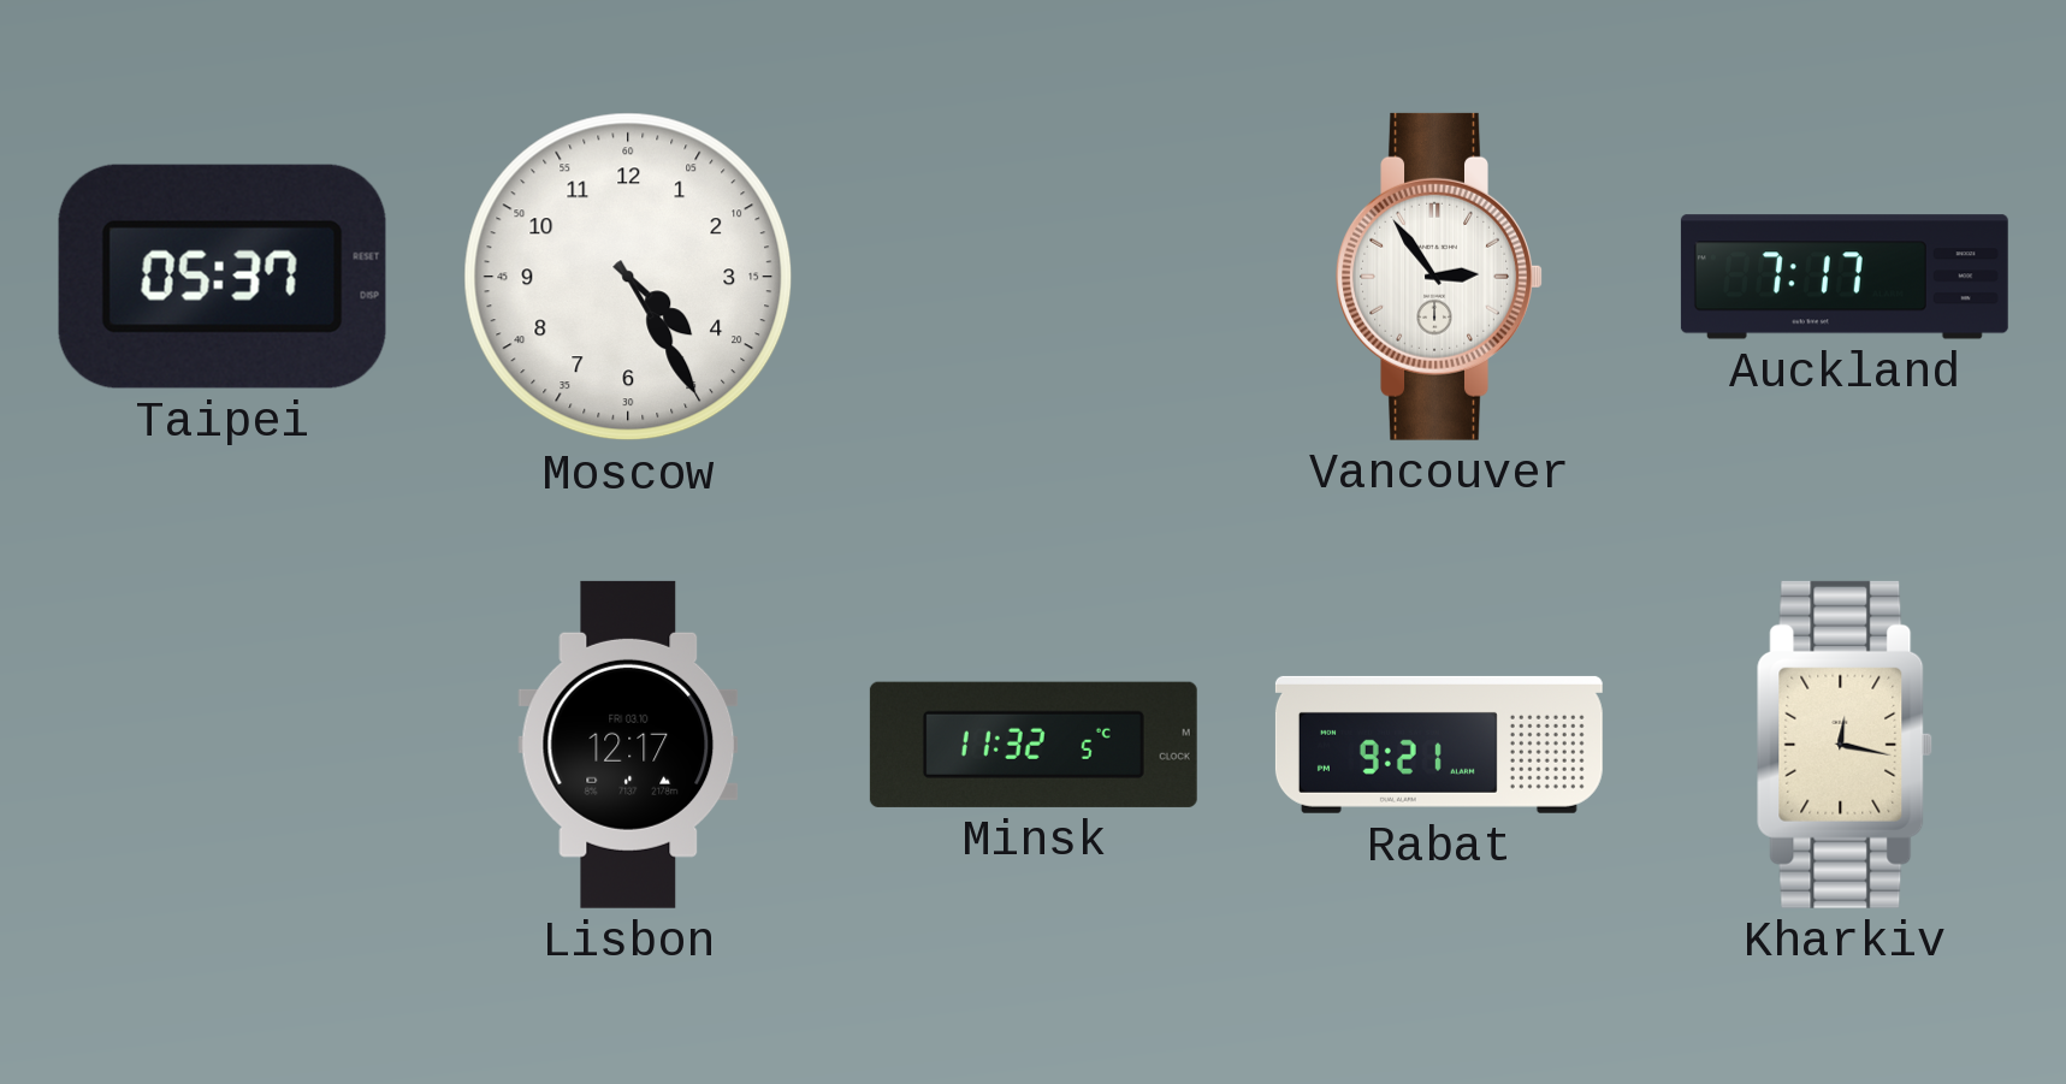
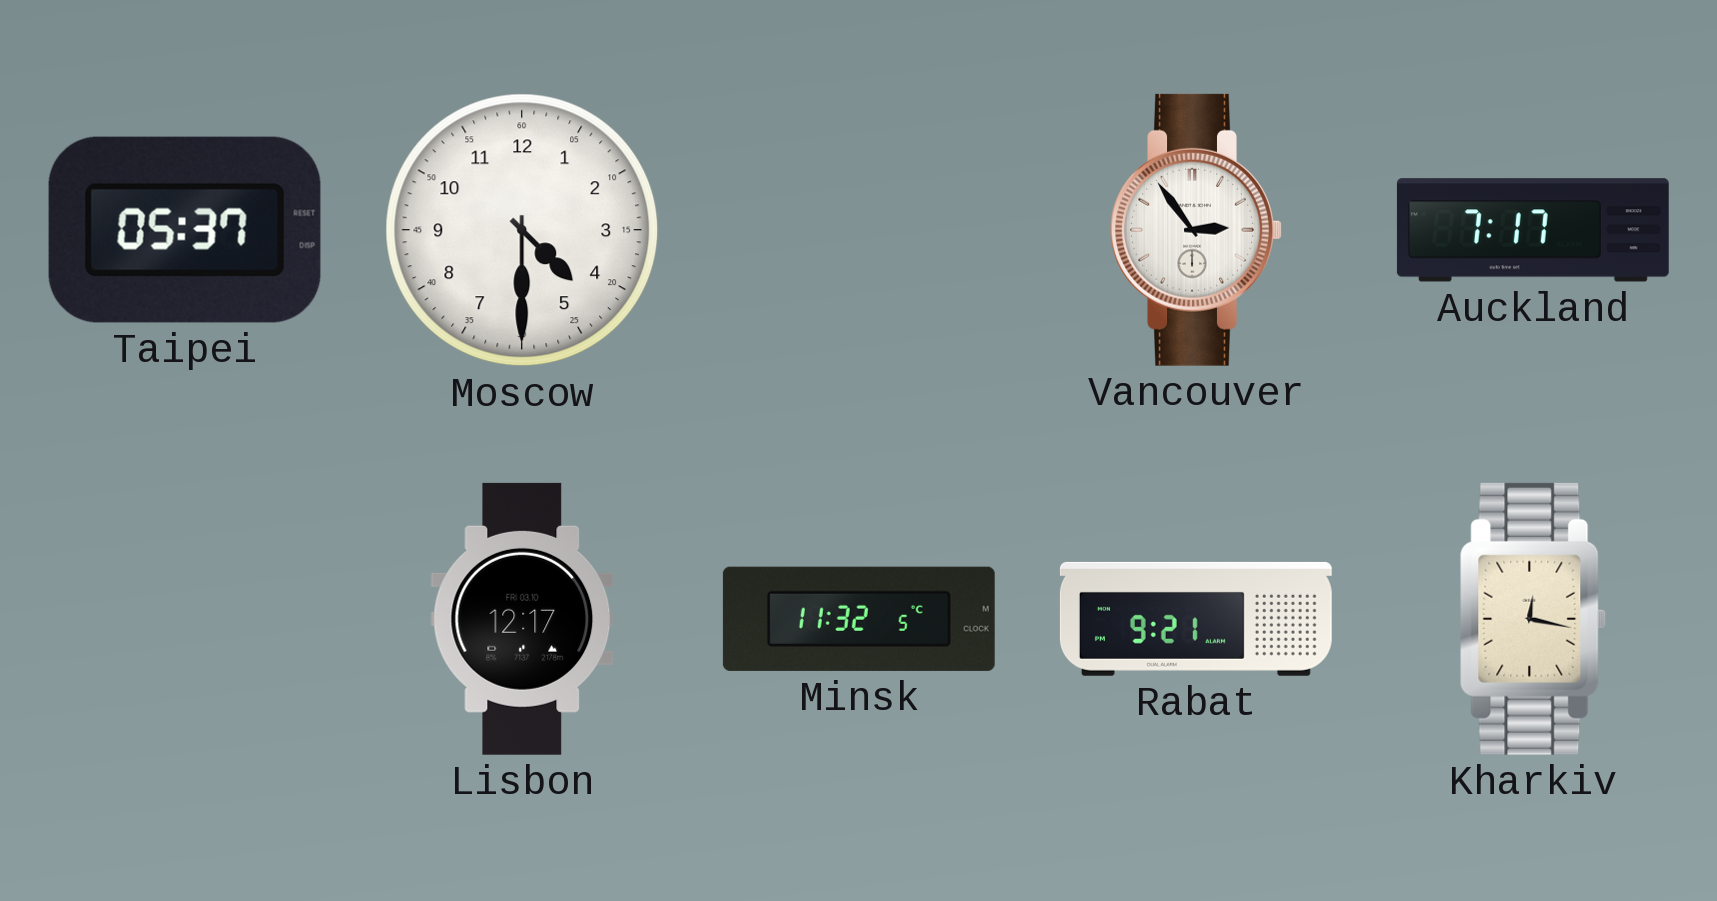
Moscow: 4:25 -> 4:30
